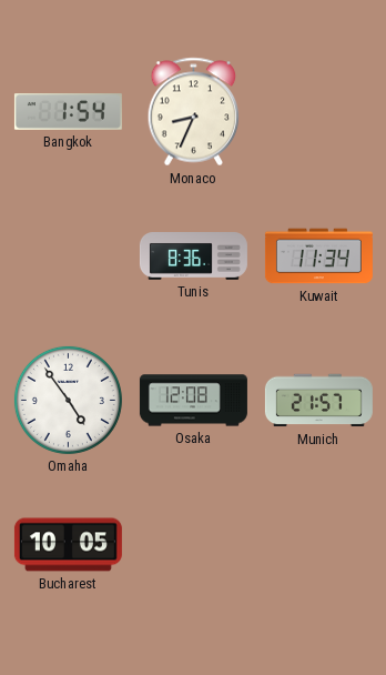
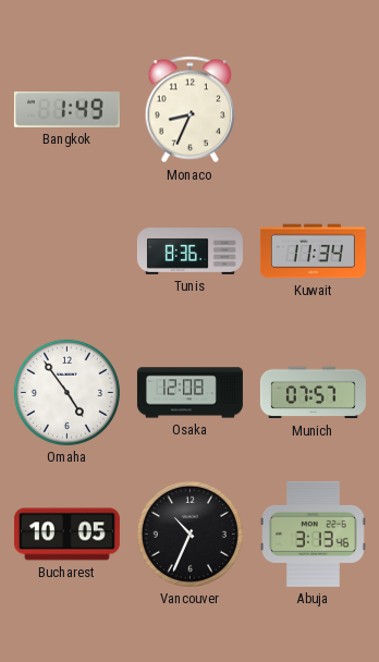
Bangkok: 1:54 -> 1:49
Munich: 21:57 -> 07:57
Vancouver: none -> 10:34
Abuja: none -> 3:13
